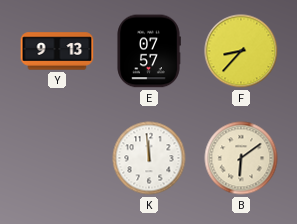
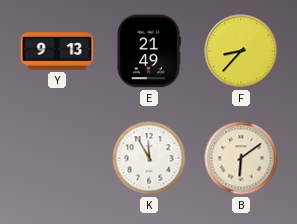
E: 07:57 -> 21:49
K: 11:59 -> 11:55
